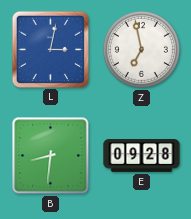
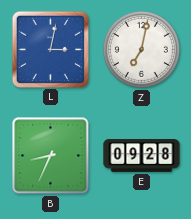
Z: 6:58 -> 7:02
B: 8:31 -> 8:34
